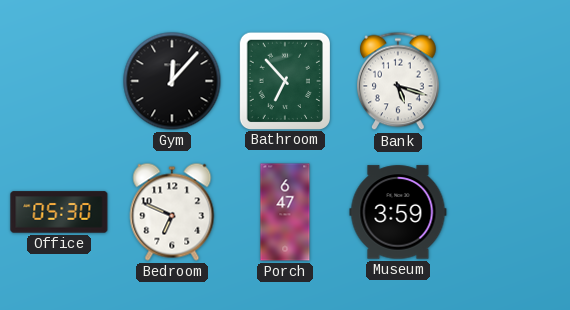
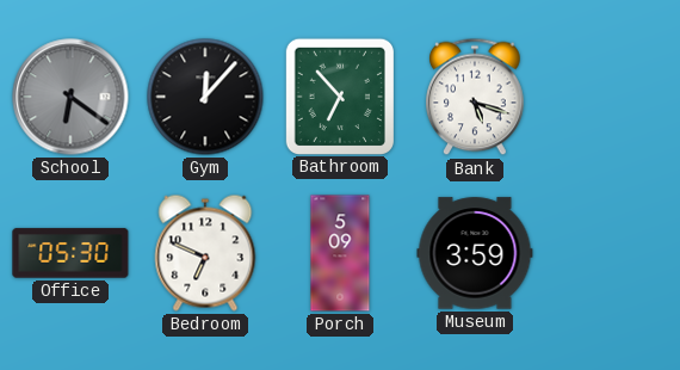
School: none -> 6:21
Porch: 6:47 -> 5:09
